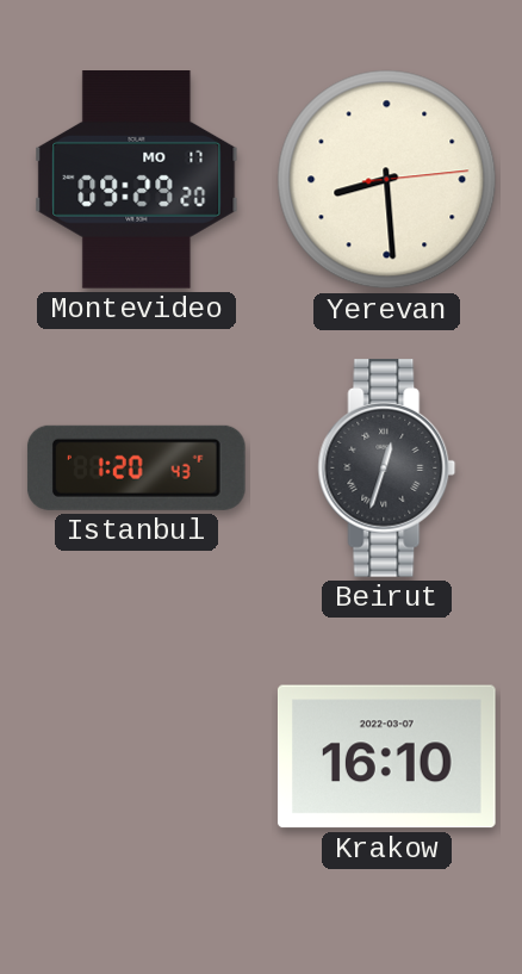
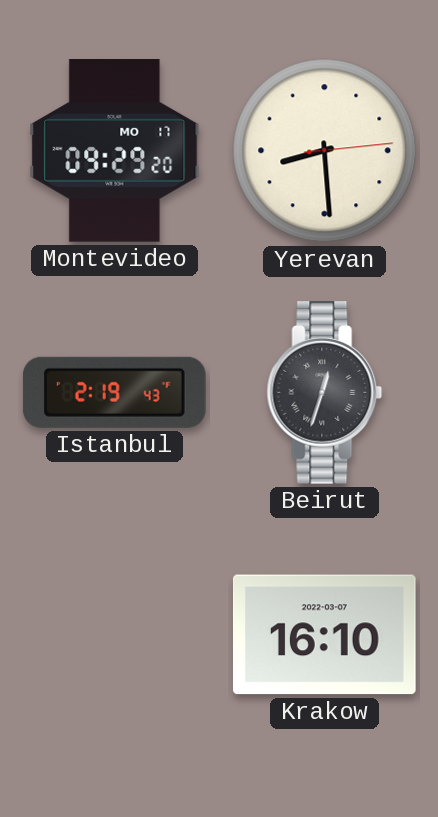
Istanbul: 1:20 -> 2:19
